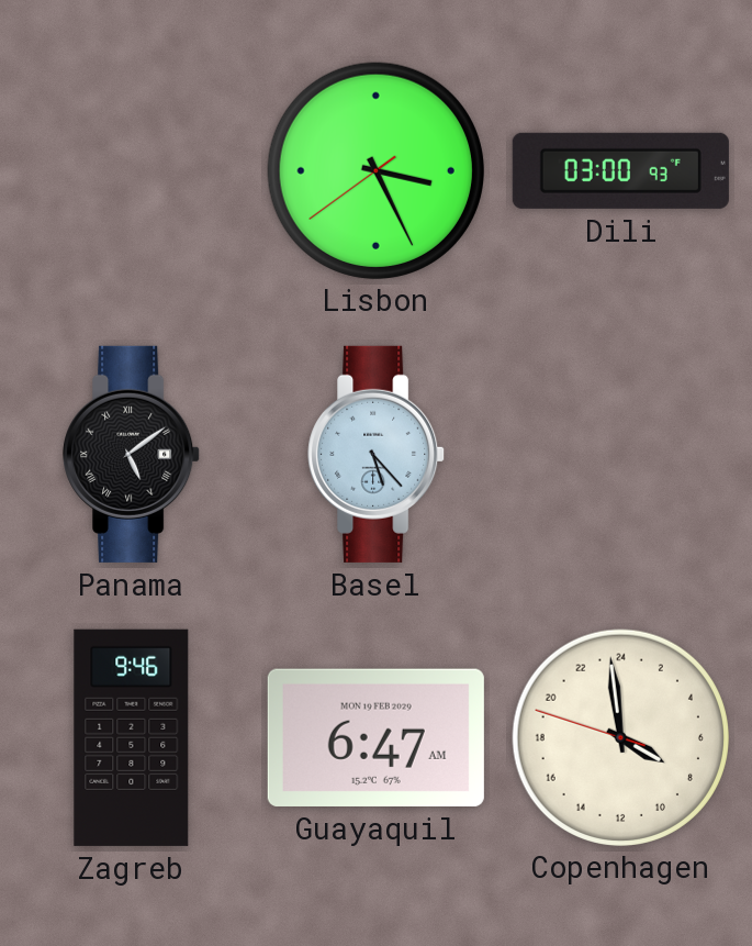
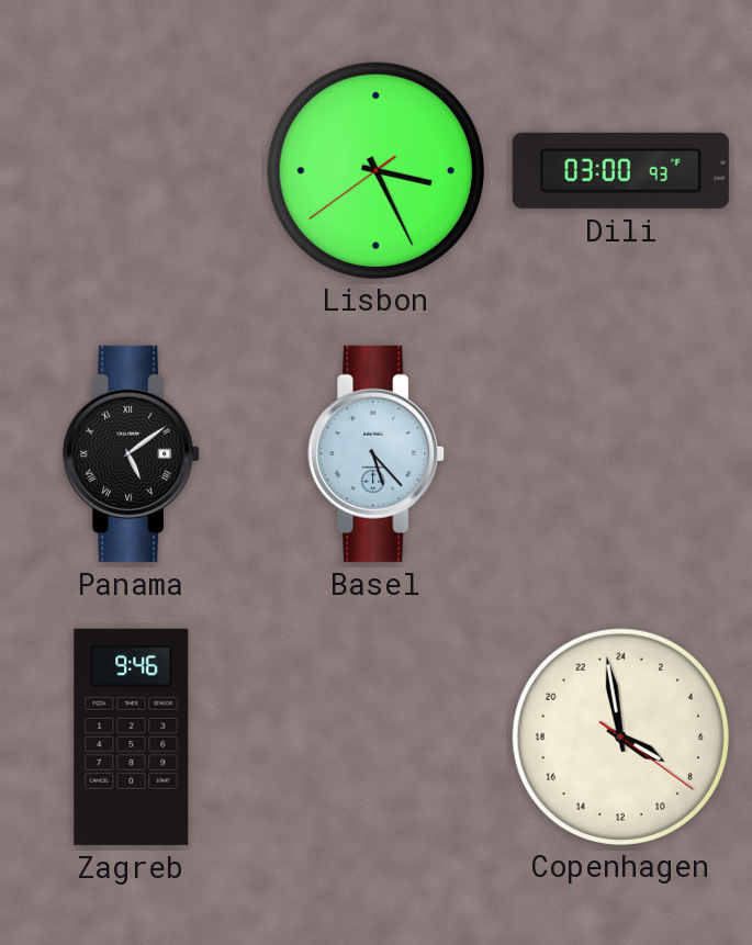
Guayaquil: 6:47 -> none
Copenhagen: 7:58:48 -> 7:58:21
